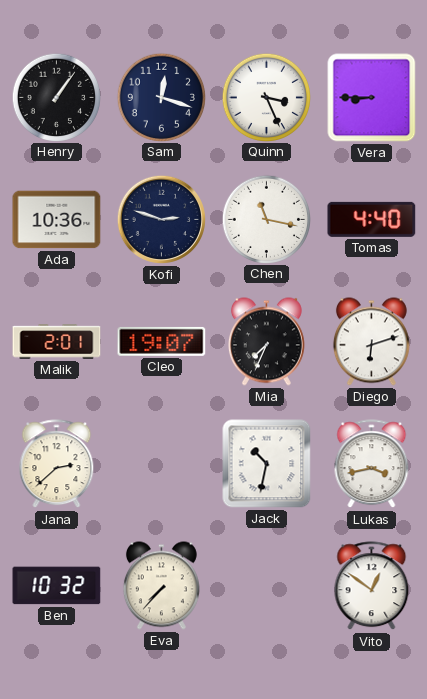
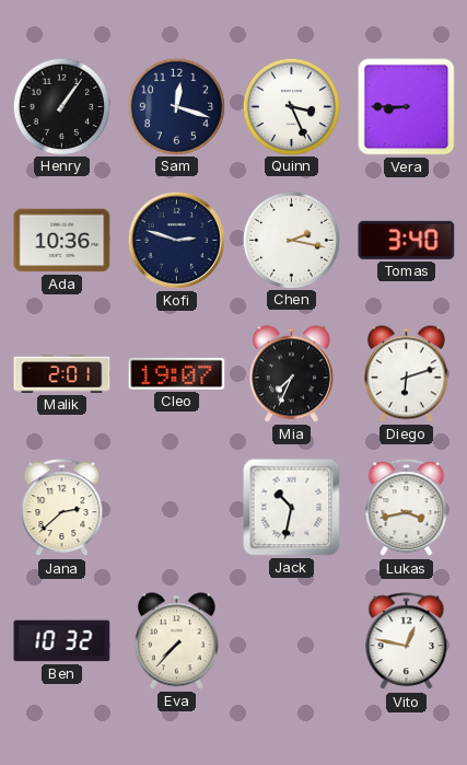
Chen: 11:17 -> 2:17
Tomas: 4:40 -> 3:40
Vito: 12:51 -> 12:47
